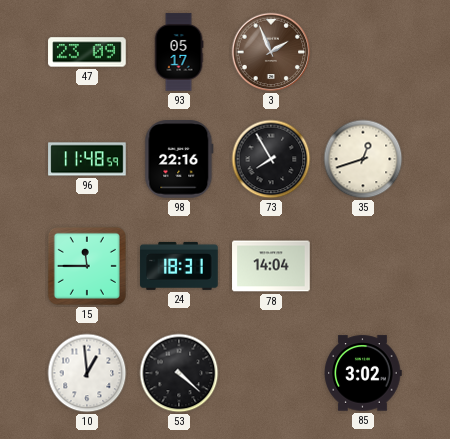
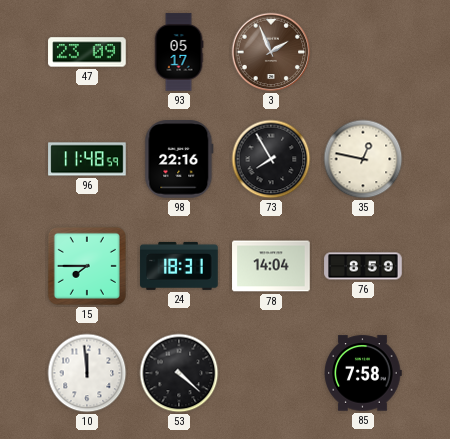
35: 12:42 -> 12:47
15: 11:45 -> 7:45
76: none -> 8:59
10: 12:59 -> 11:59
85: 3:02 -> 7:58
